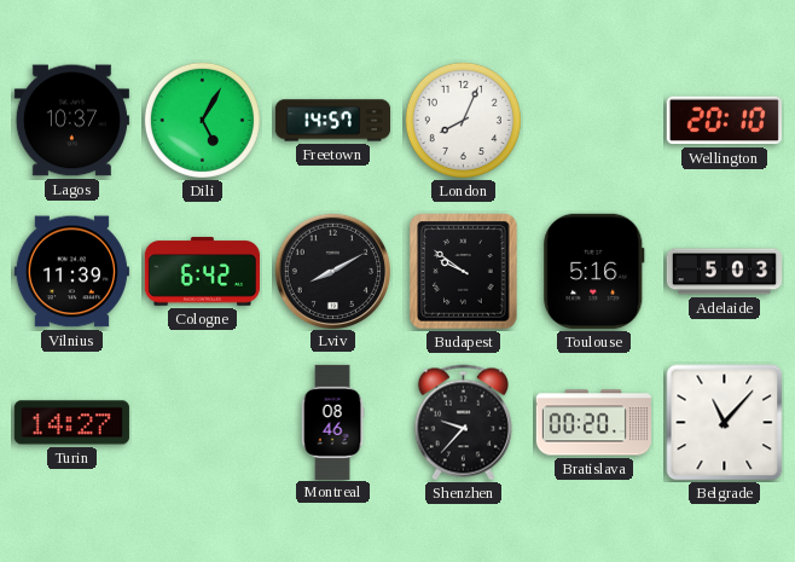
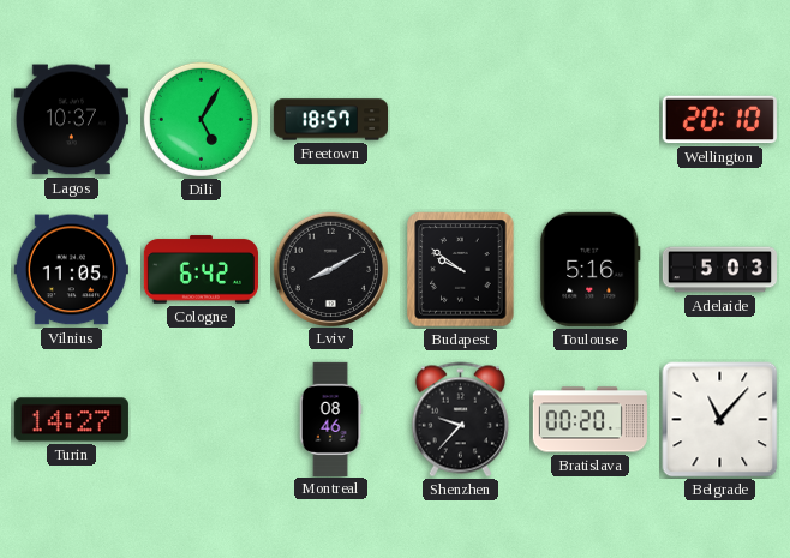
Freetown: 14:57 -> 18:57
London: 8:04 -> none
Vilnius: 11:39 -> 11:05
